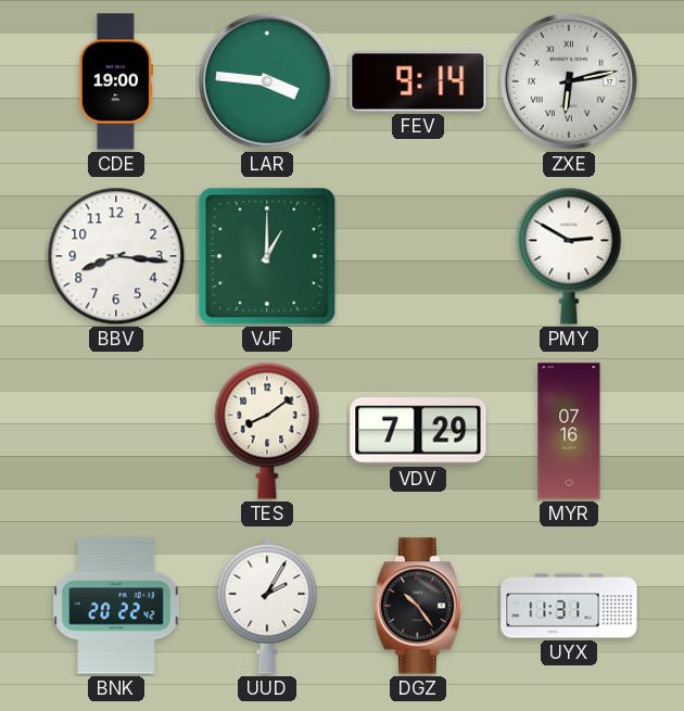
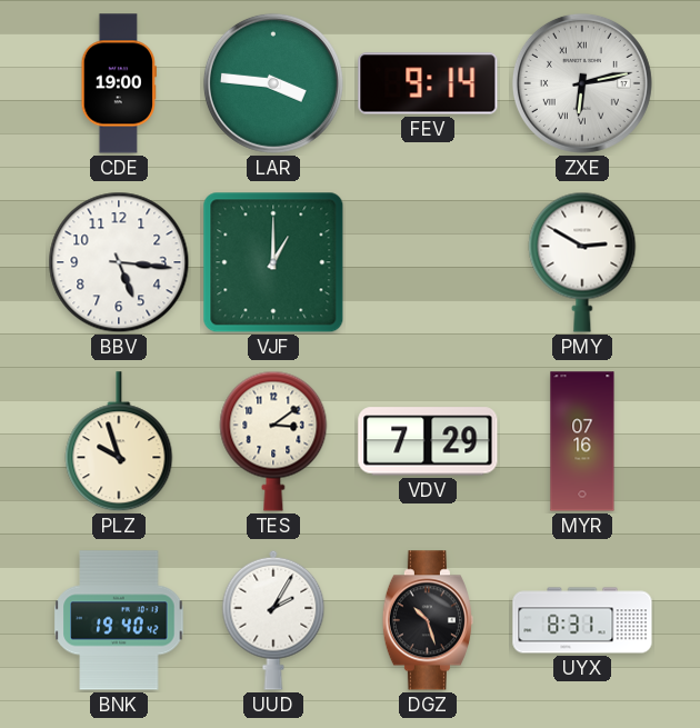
BBV: 8:16 -> 5:16
PLZ: none -> 9:57
TES: 8:09 -> 3:09
BNK: 20:22 -> 19:40
DGZ: 10:24 -> 10:27
UYX: 11:31 -> 8:31
